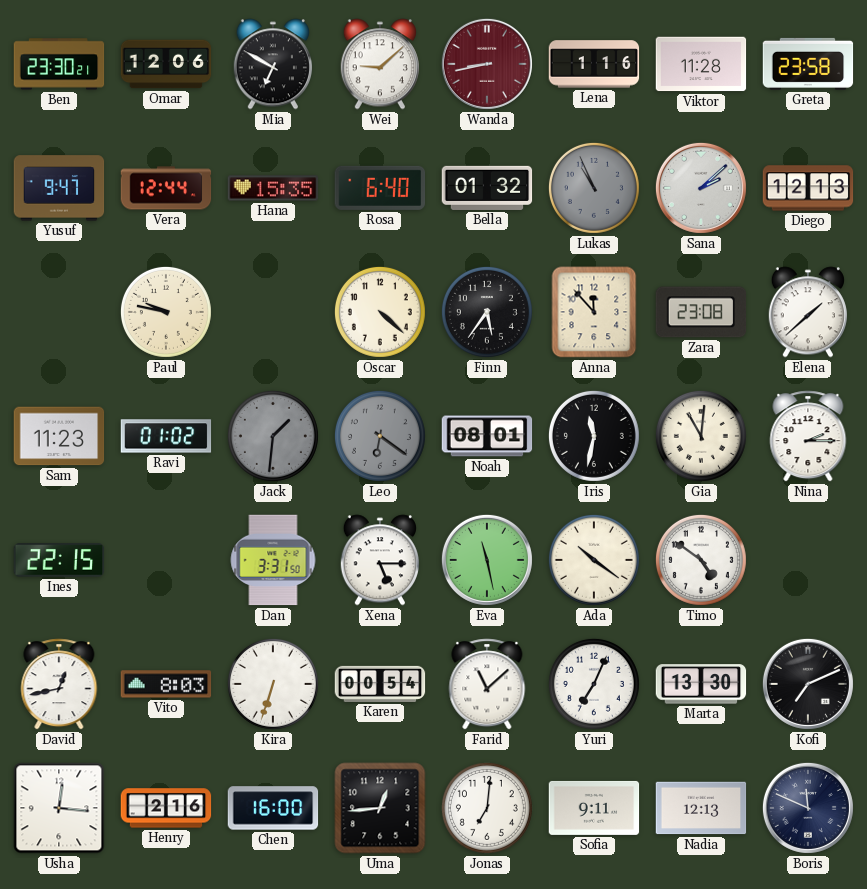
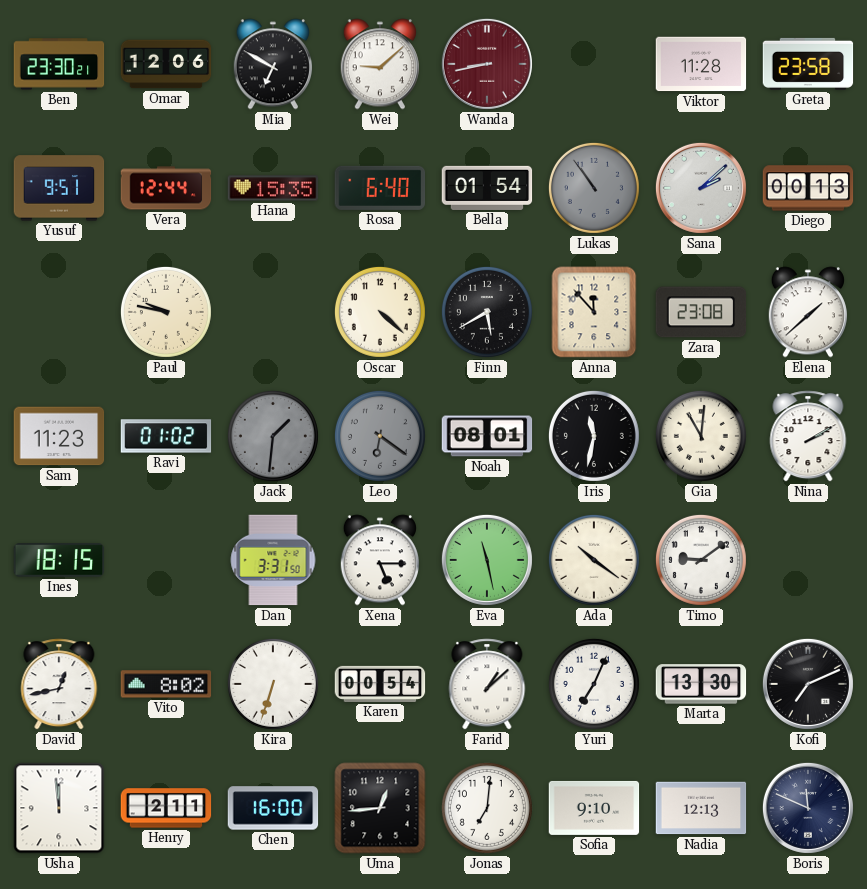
Lena: 1:16 -> none
Yusuf: 9:47 -> 9:51
Bella: 01:32 -> 01:54
Lukas: 10:56 -> 10:54
Diego: 12:13 -> 00:13
Finn: 5:36 -> 5:40
Nina: 2:15 -> 2:10
Ines: 22:15 -> 18:15
Timo: 4:51 -> 9:09
Vito: 8:03 -> 8:02
Farid: 11:08 -> 1:08
Usha: 12:16 -> 11:59
Henry: 2:16 -> 2:11
Sofia: 9:11 -> 9:10
